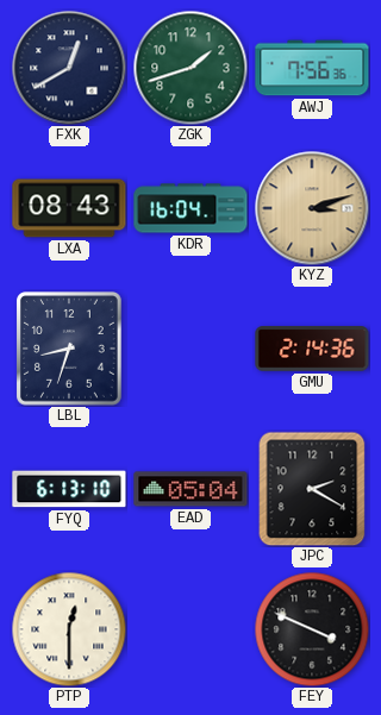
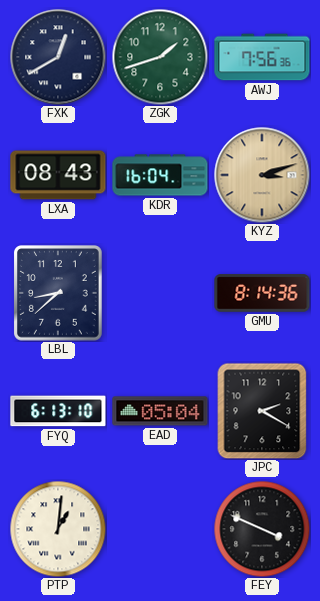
LBL: 8:33 -> 8:38
GMU: 2:14 -> 8:14
PTP: 12:30 -> 1:01
